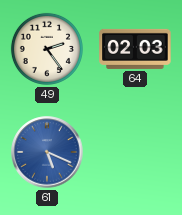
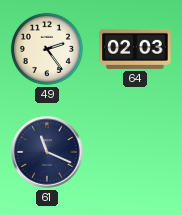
61: 5:19 -> 11:19
61 dial: blue -> navy
